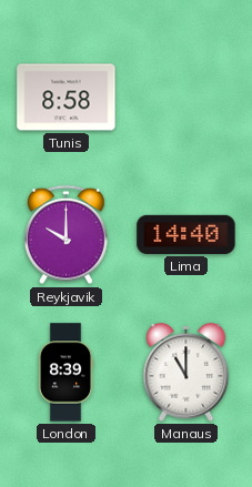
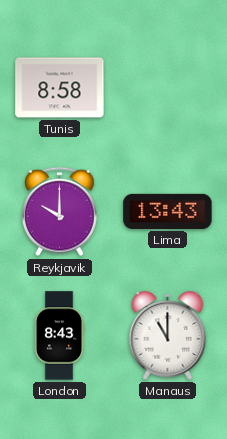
Lima: 14:40 -> 13:43
London: 8:39 -> 8:43
